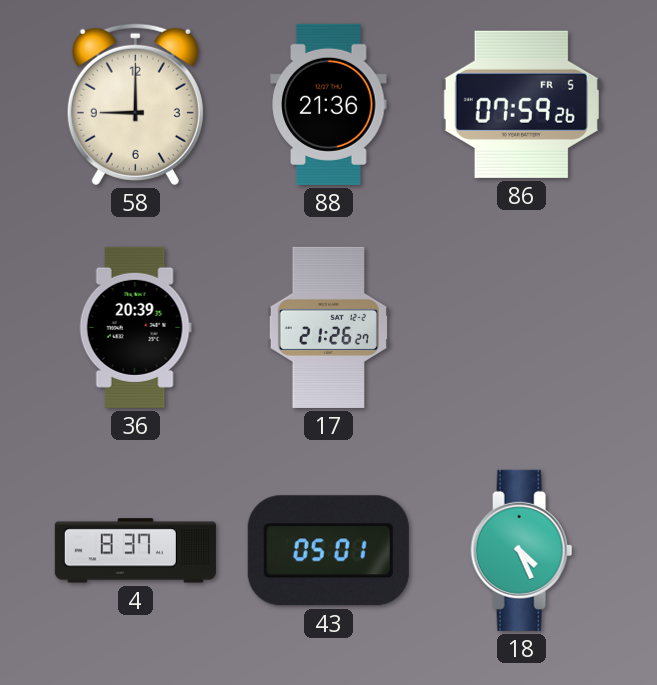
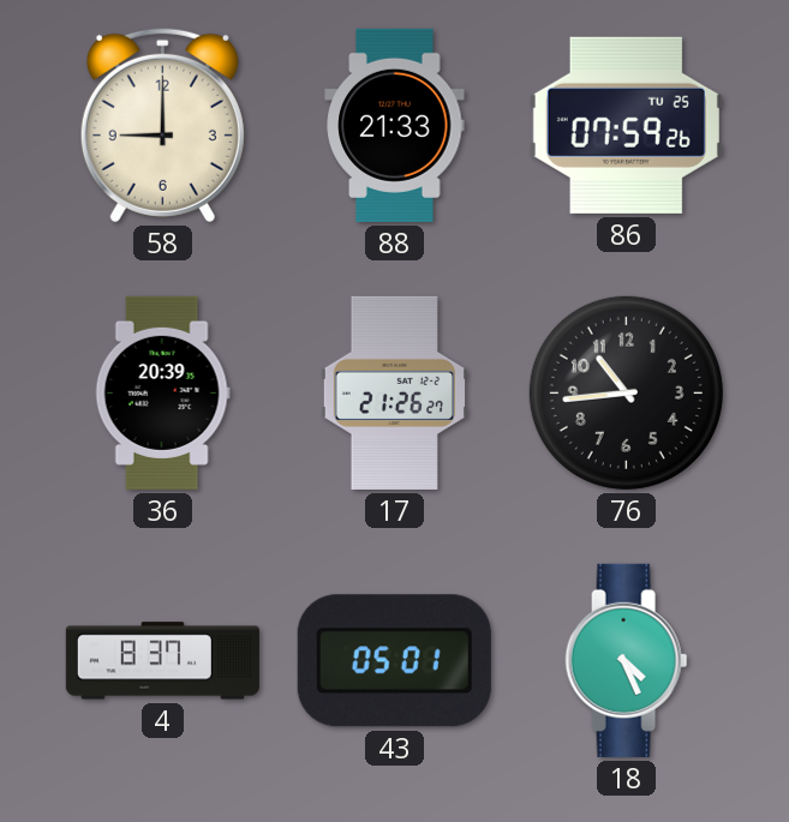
88: 21:36 -> 21:33
86 date: FR 5 -> TU 25
76: none -> 10:44
